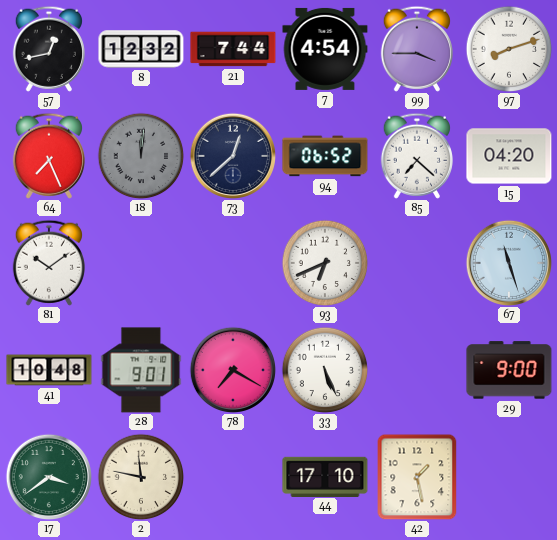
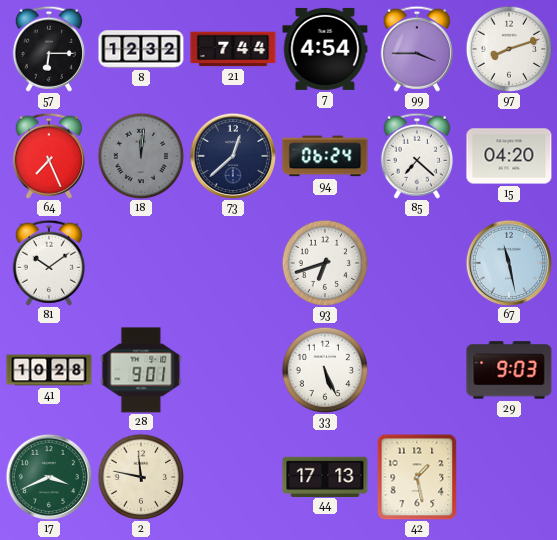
57: 12:43 -> 6:15
94: 06:52 -> 06:24
93: 6:41 -> 6:42
67: 11:27 -> 11:28
41: 10:48 -> 10:28
78: 7:20 -> none
29: 9:00 -> 9:03
17: 3:39 -> 3:41
44: 17:10 -> 17:13
